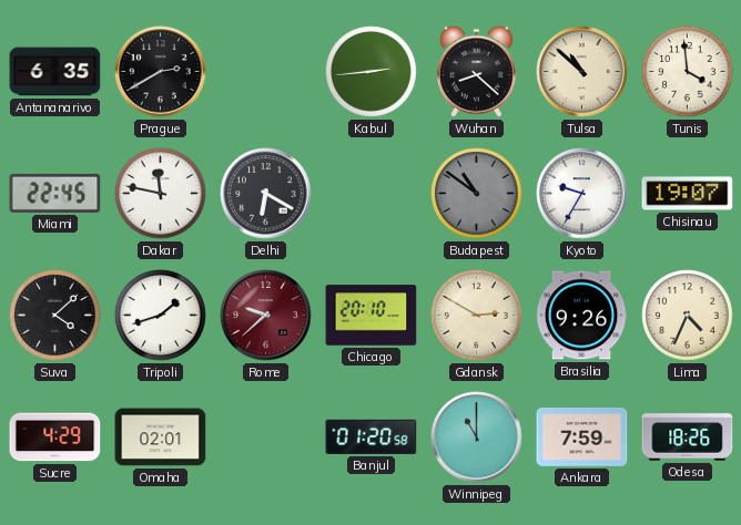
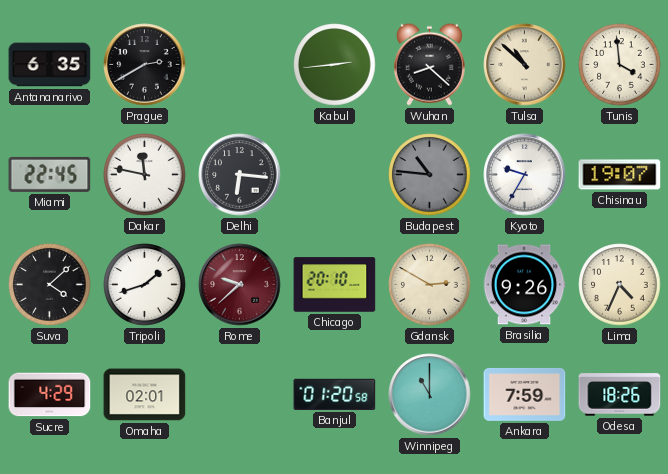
Delhi: 6:20 -> 6:16
Budapest: 10:51 -> 10:46
